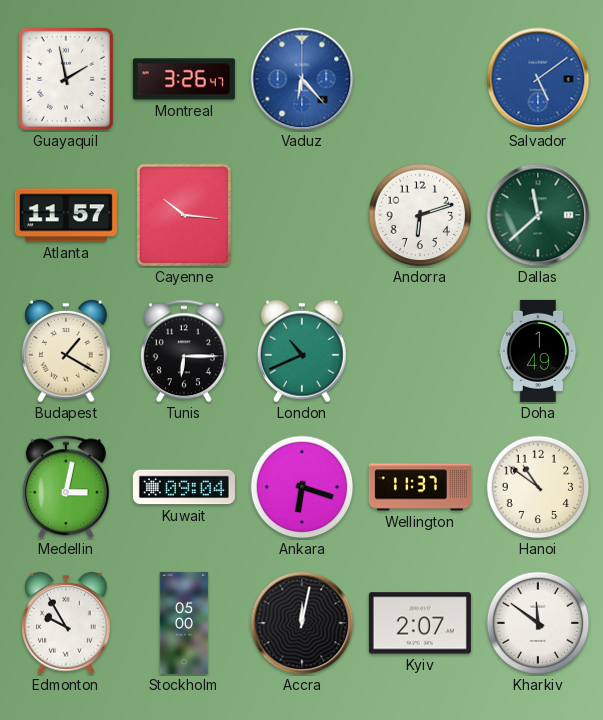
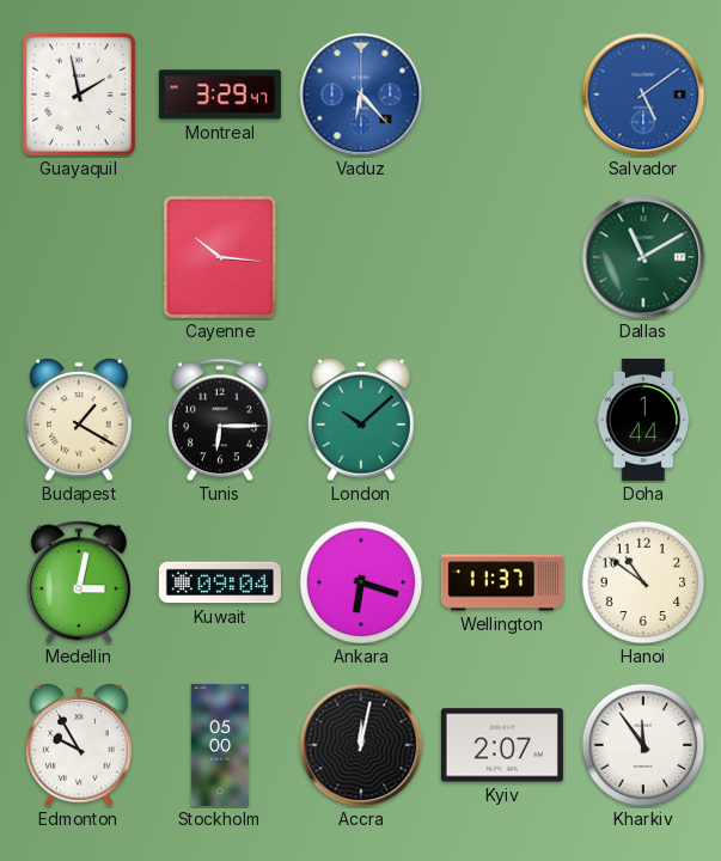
Montreal: 3:26 -> 3:29
Atlanta: 11:57 -> none
Andorra: 6:12 -> none
Dallas: 11:38 -> 11:10
London: 10:41 -> 10:08
Doha: 1:49 -> 1:44
Kharkiv: 11:51 -> 11:54
